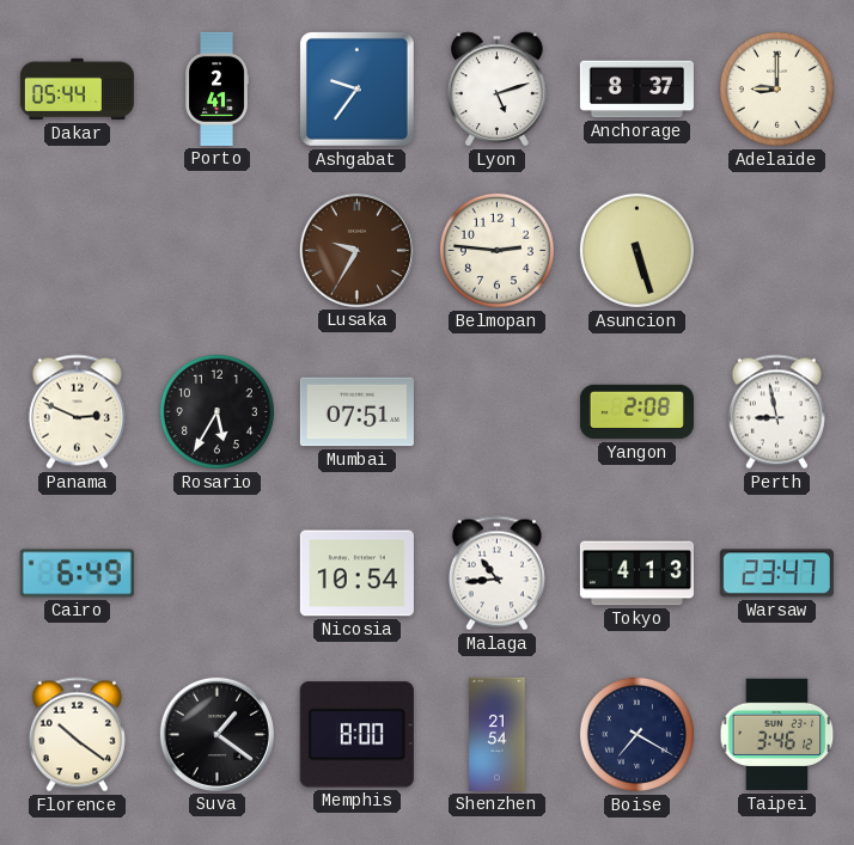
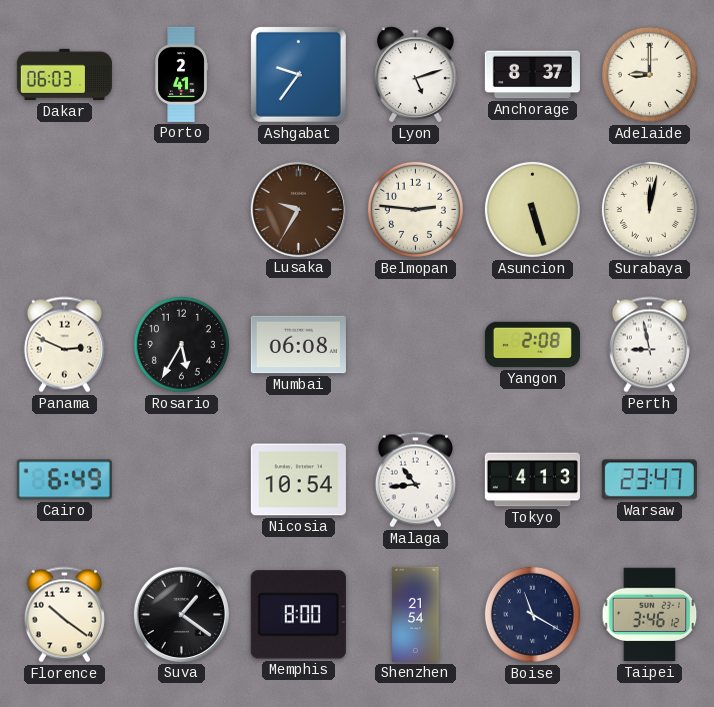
Dakar: 05:44 -> 06:03
Surabaya: none -> 12:02
Mumbai: 07:51 -> 06:08
Boise: 7:20 -> 11:20
